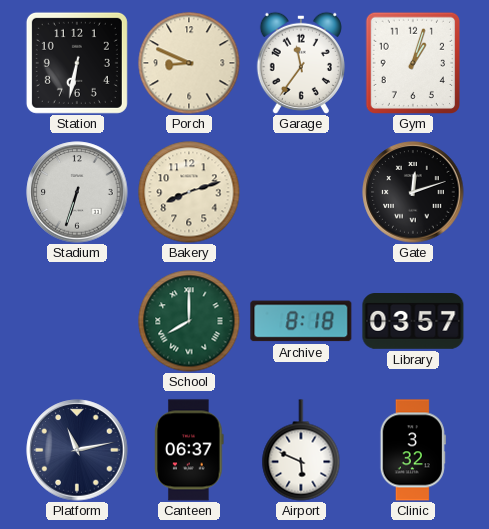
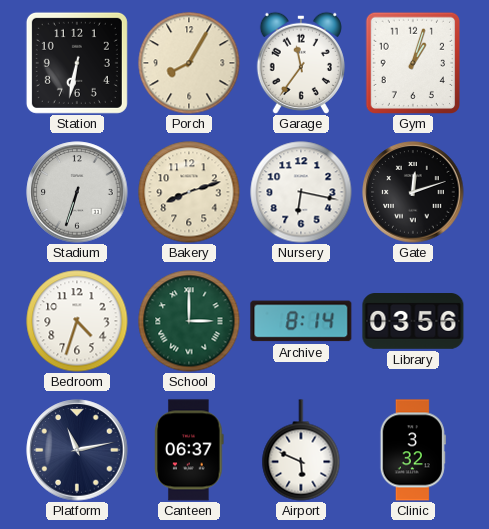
Porch: 8:49 -> 8:05
Nursery: none -> 6:17
Bedroom: none -> 4:33
School: 8:00 -> 3:00
Archive: 8:18 -> 8:14
Library: 03:57 -> 03:56
